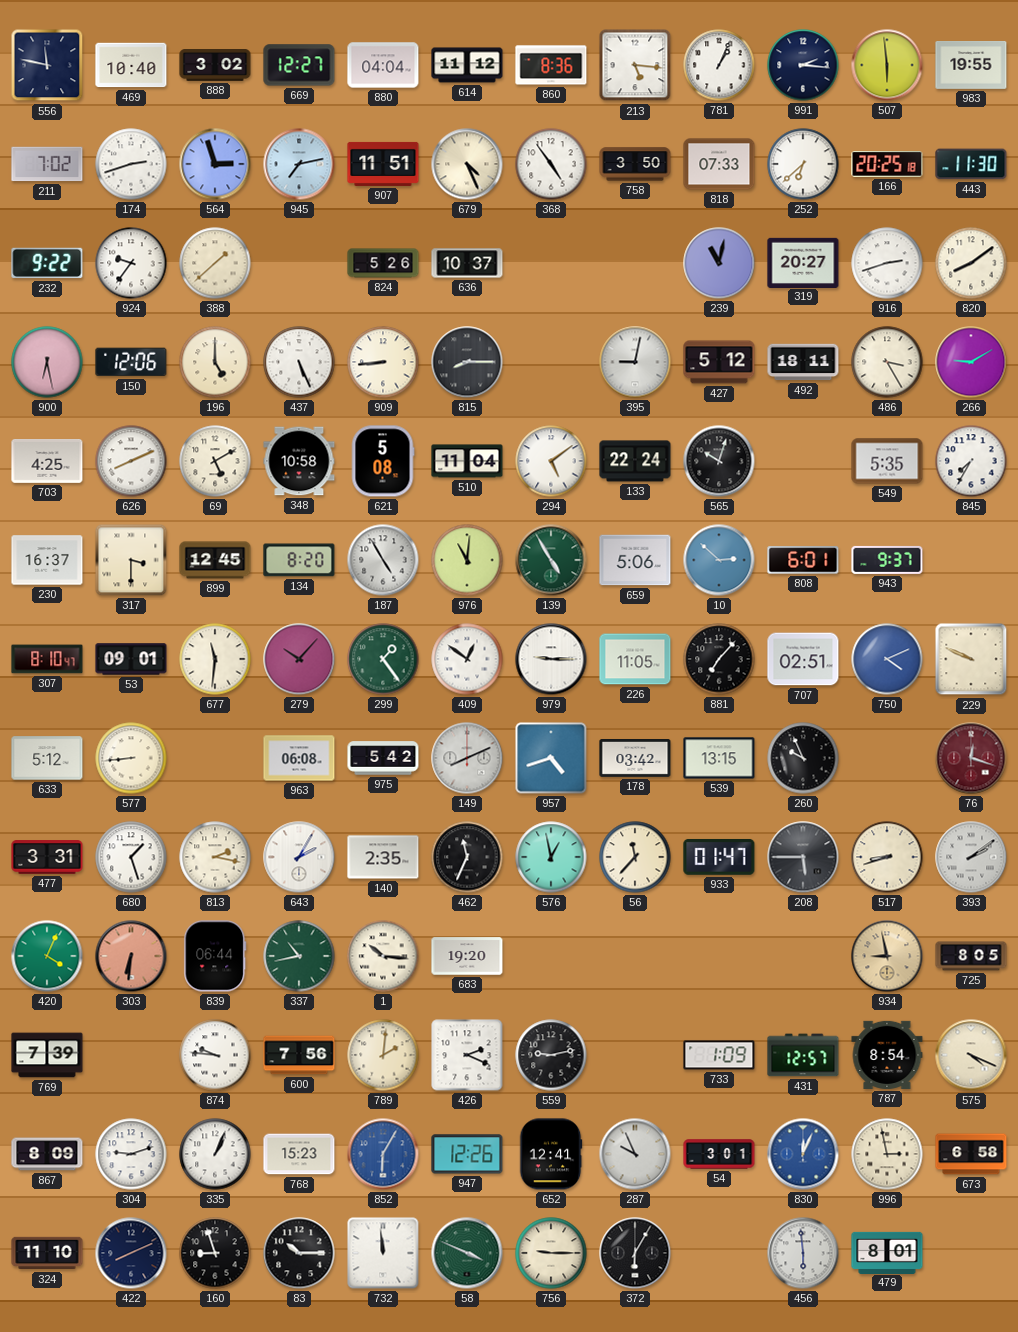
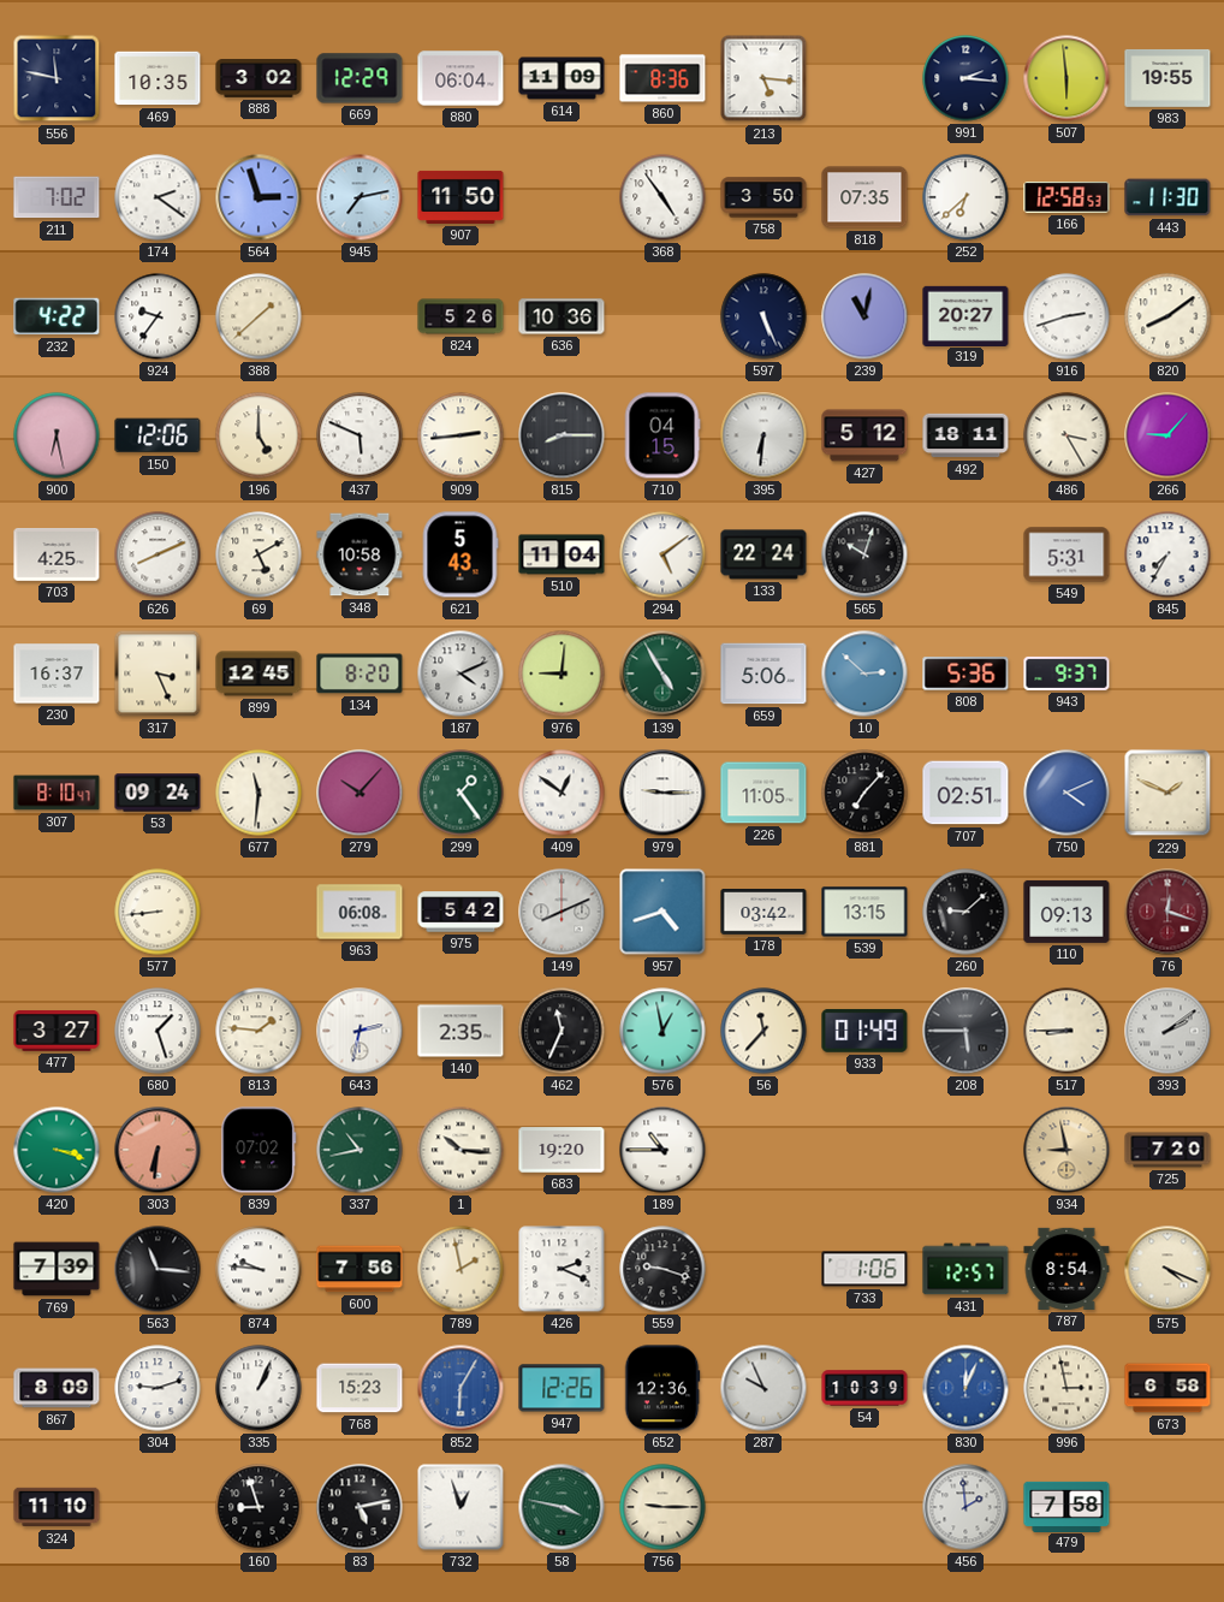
469: 10:40 -> 10:35
669: 12:27 -> 12:29
880: 04:04 -> 06:04
614: 11:12 -> 11:09
781: 1:04 -> none
174: 2:42 -> 2:21
907: 11:51 -> 11:50
679: 4:26 -> none
818: 07:33 -> 07:35
166: 20:25 -> 12:58
232: 9:22 -> 4:22
636: 10:37 -> 10:36
597: none -> 5:26
437: 5:26 -> 5:49
909: 8:44 -> 2:44
710: none -> 04:15
395: 9:02 -> 6:31
266: 9:10 -> 9:07
621: 5:08 -> 5:43
549: 5:35 -> 5:31
317: 3:30 -> 3:26
187: 4:55 -> 4:11
976: 11:01 -> 9:01
808: 6:01 -> 5:36
53: 09:01 -> 09:24
229: 9:49 -> 1:49
633: 5:12 -> none
260: 9:56 -> 9:08
110: none -> 09:13
477: 3:31 -> 3:27
813: 2:17 -> 1:46
643: 2:05 -> 2:32
933: 01:47 -> 01:49
517: 8:42 -> 8:45
420: 4:04 -> 3:18
839: 06:44 -> 07:02
189: none -> 10:45
725: 8:05 -> 7:20
563: none -> 11:16
789: 2:01 -> 1:58
559: 9:13 -> 9:18
733: 1:09 -> 1:06
652: 12:41 -> 12:36
54: 3:01 -> 10:39
422: 8:11 -> none
83: 10:15 -> 5:13
732: 11:59 -> 12:57
58: 3:49 -> 3:47
372: 6:05 -> none
456: 5:59 -> 1:59
479: 8:01 -> 7:58
